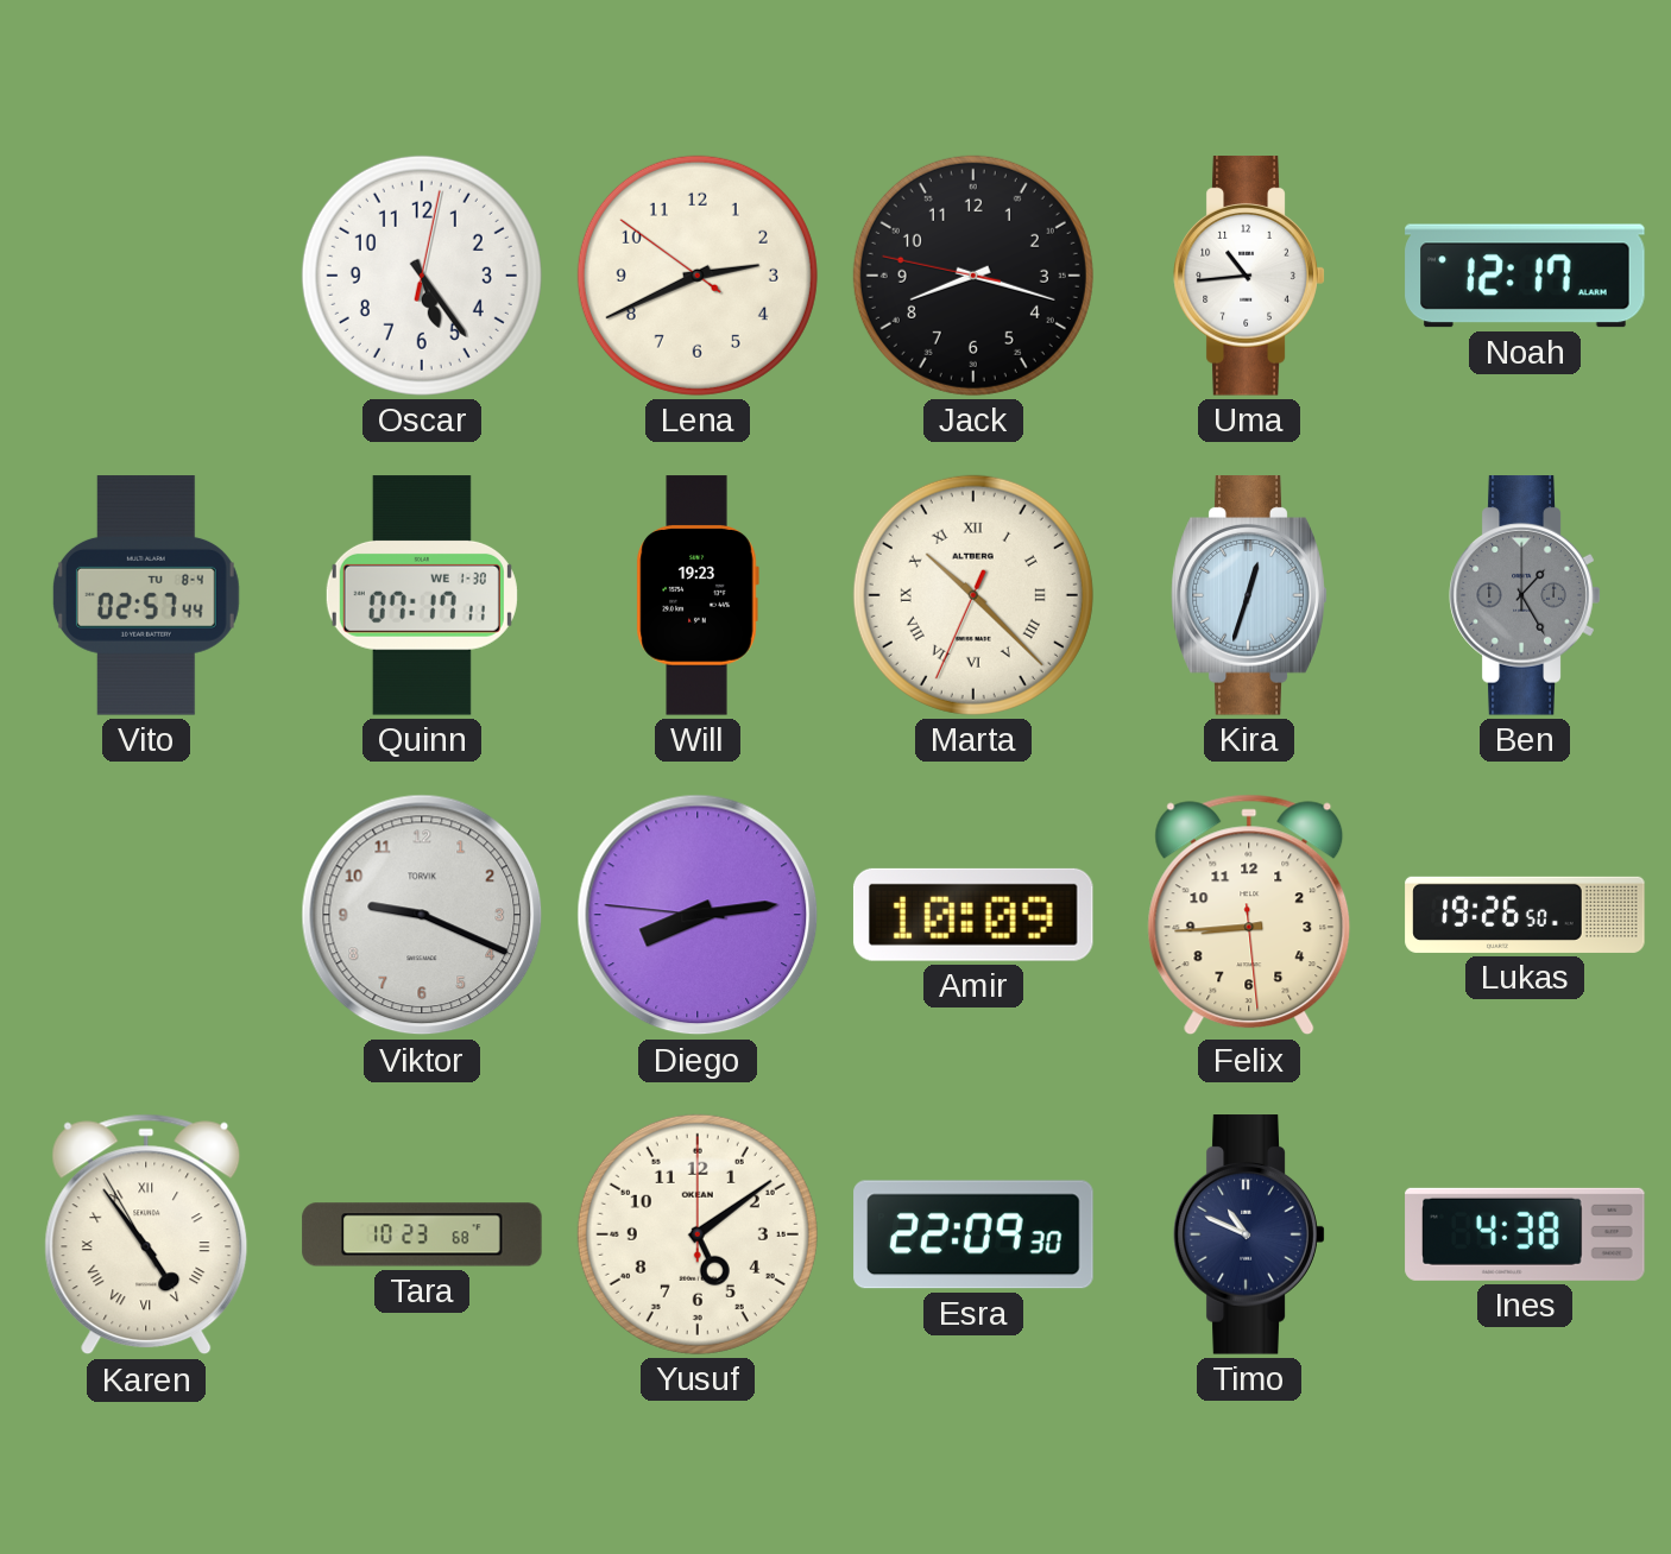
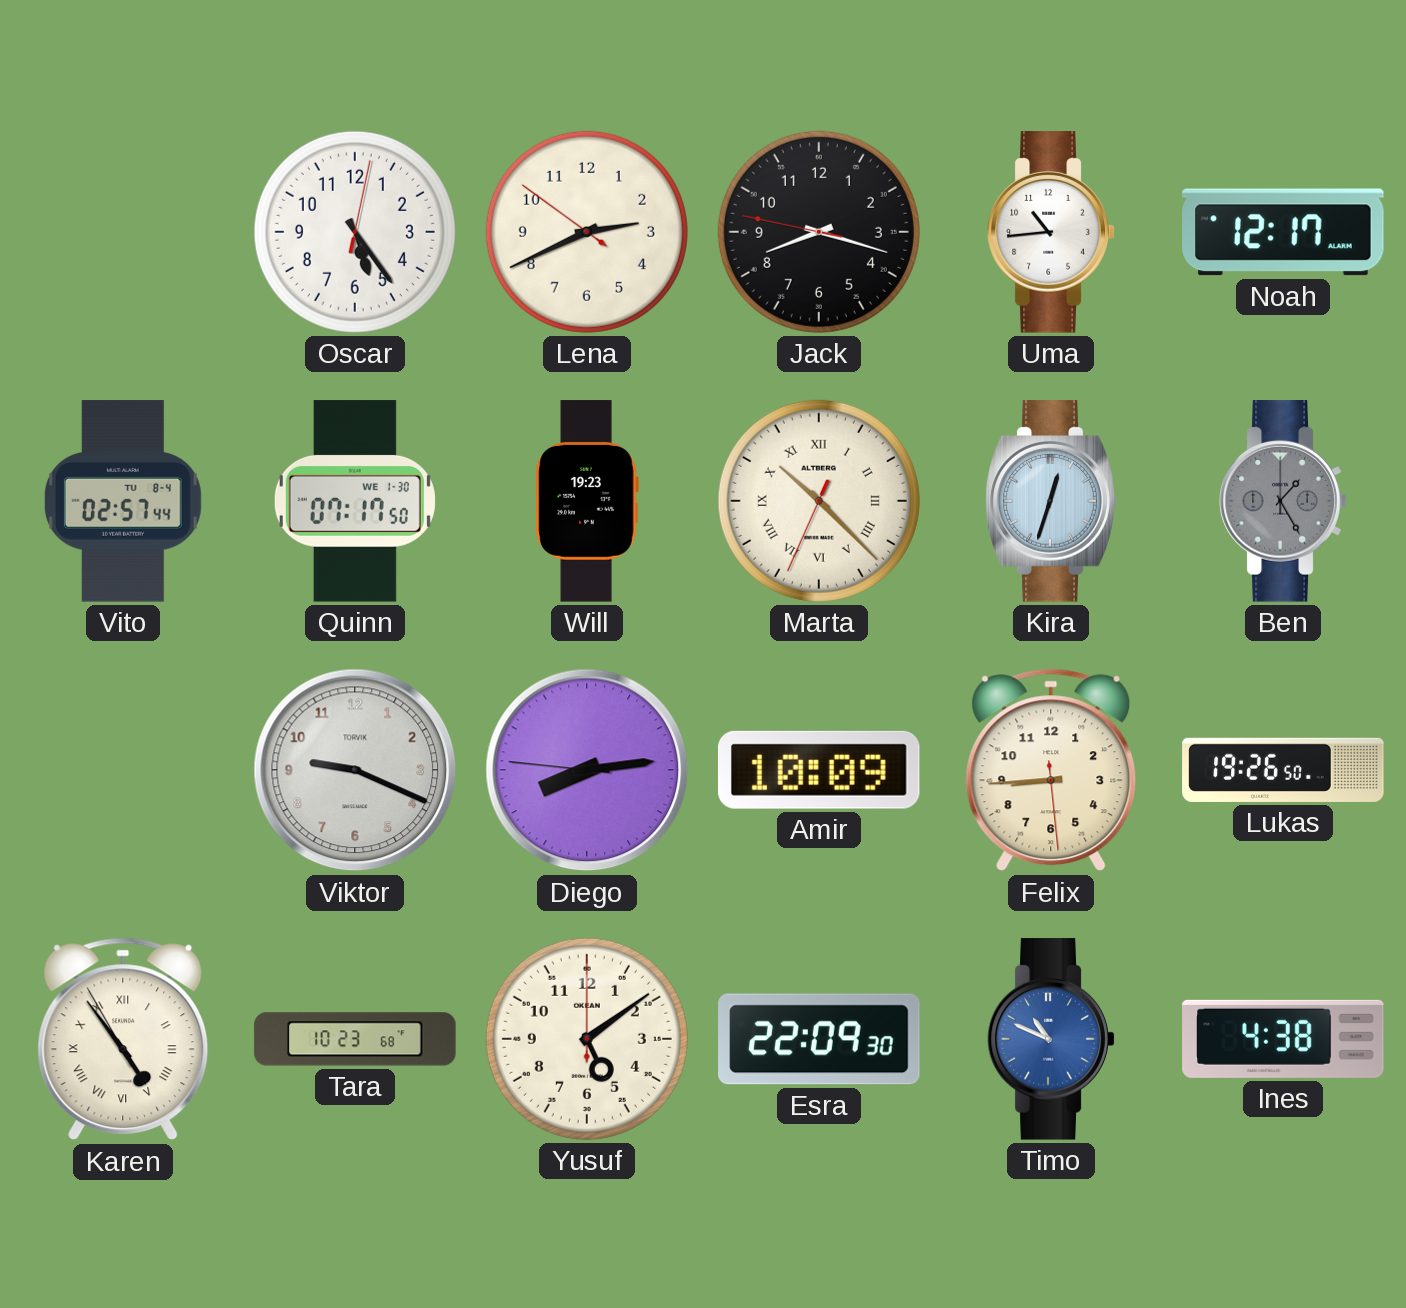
Quinn: 07:17:11 -> 07:17:50
Timo dial: navy -> blue
